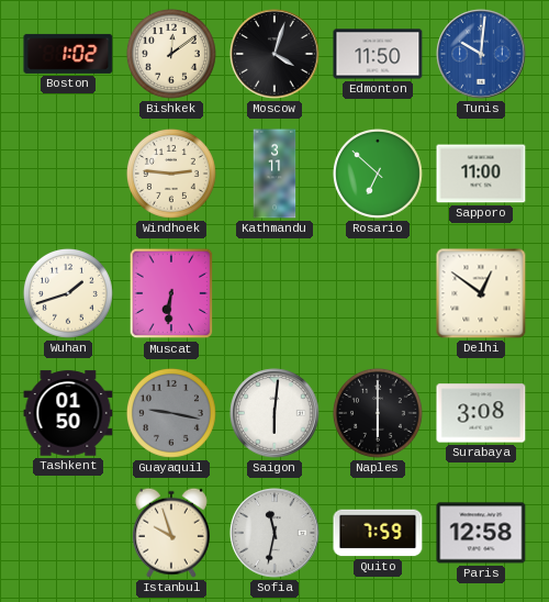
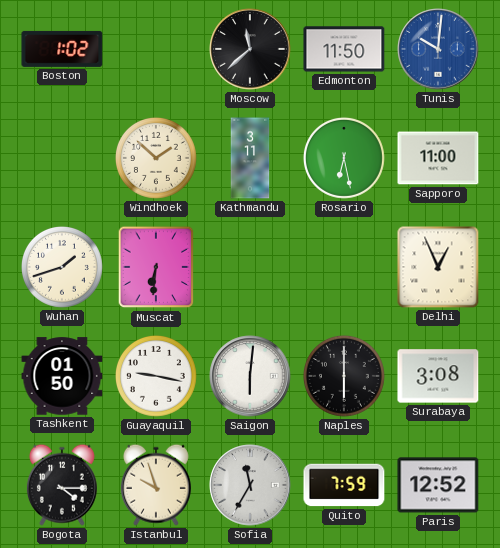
Bishkek: 12:09 -> none
Moscow: 4:03 -> 11:38
Windhoek: 2:46 -> 1:52
Rosario: 6:52 -> 6:28
Delhi: 12:51 -> 12:56
Guayaquil dial: grey -> white
Bogota: none -> 4:15
Sofia: 11:32 -> 11:35
Paris: 12:58 -> 12:52
